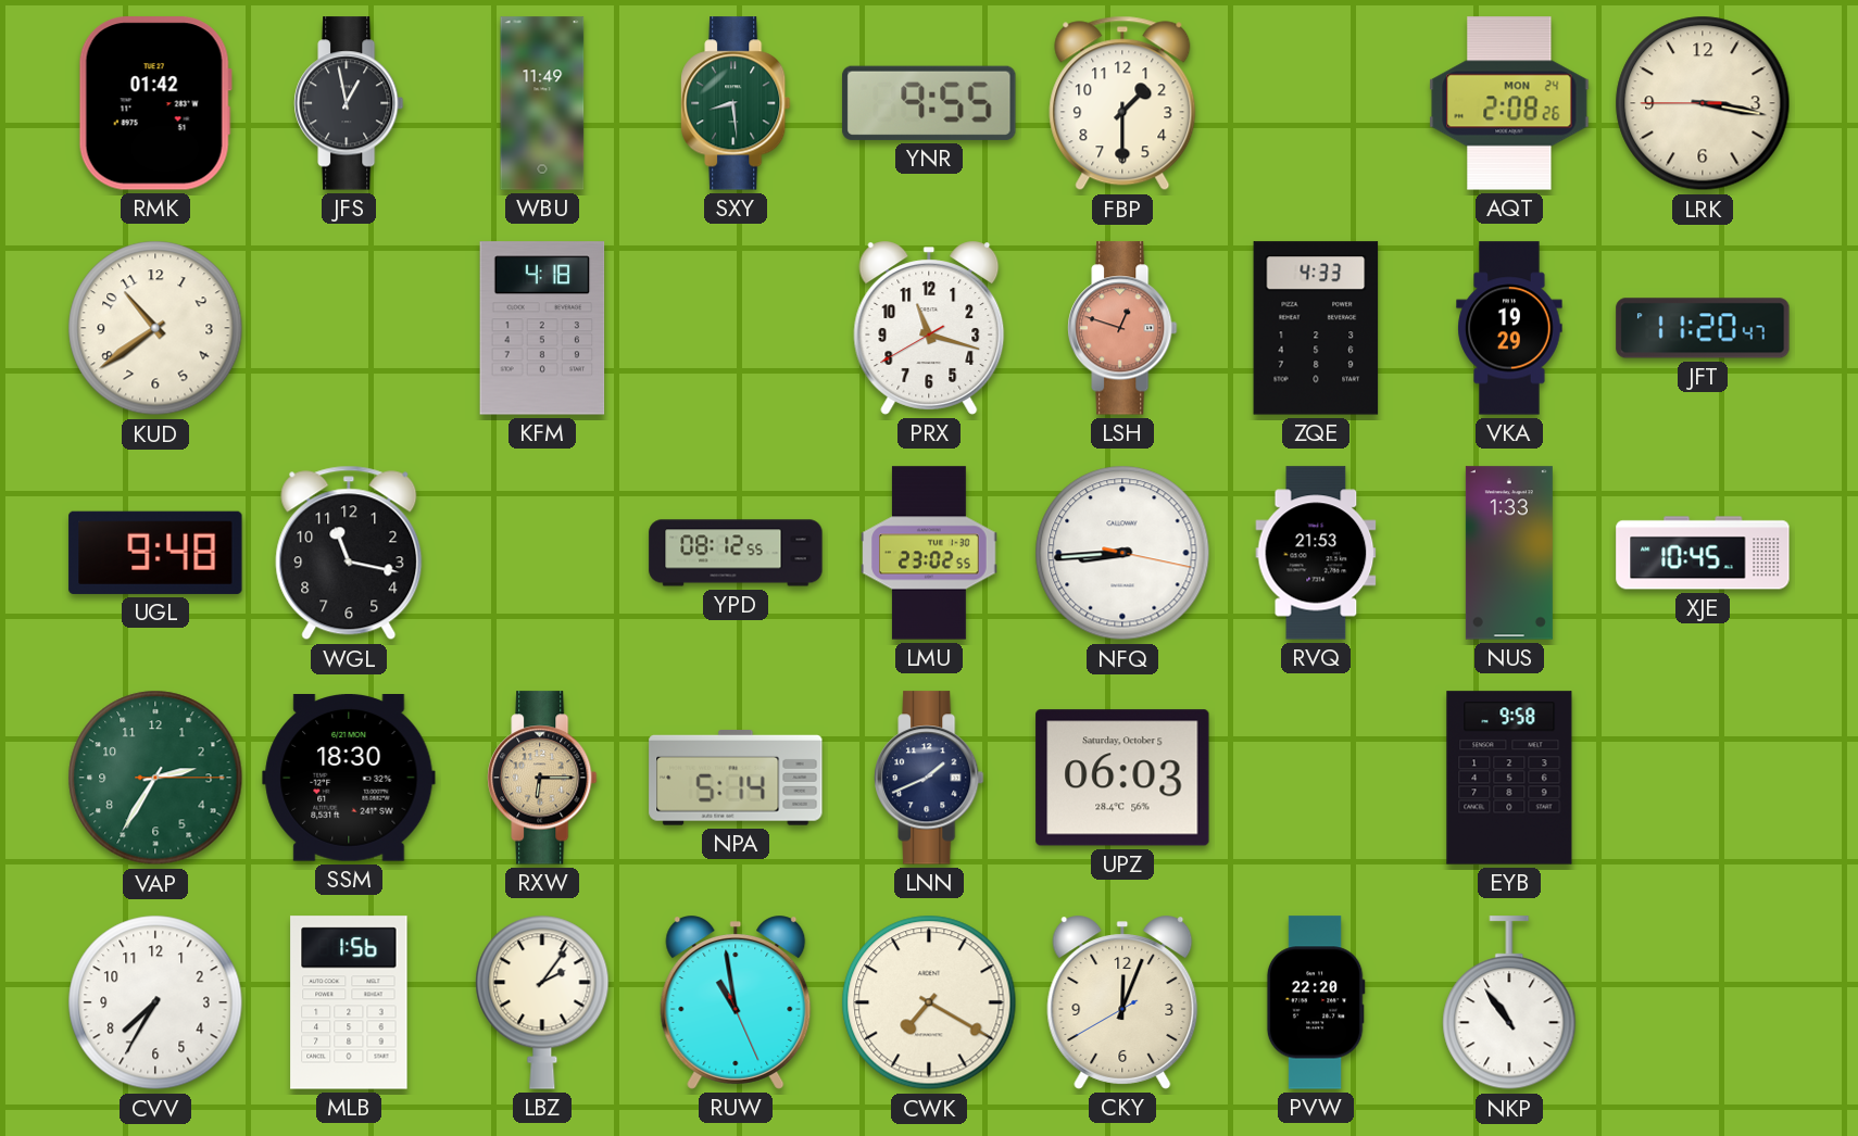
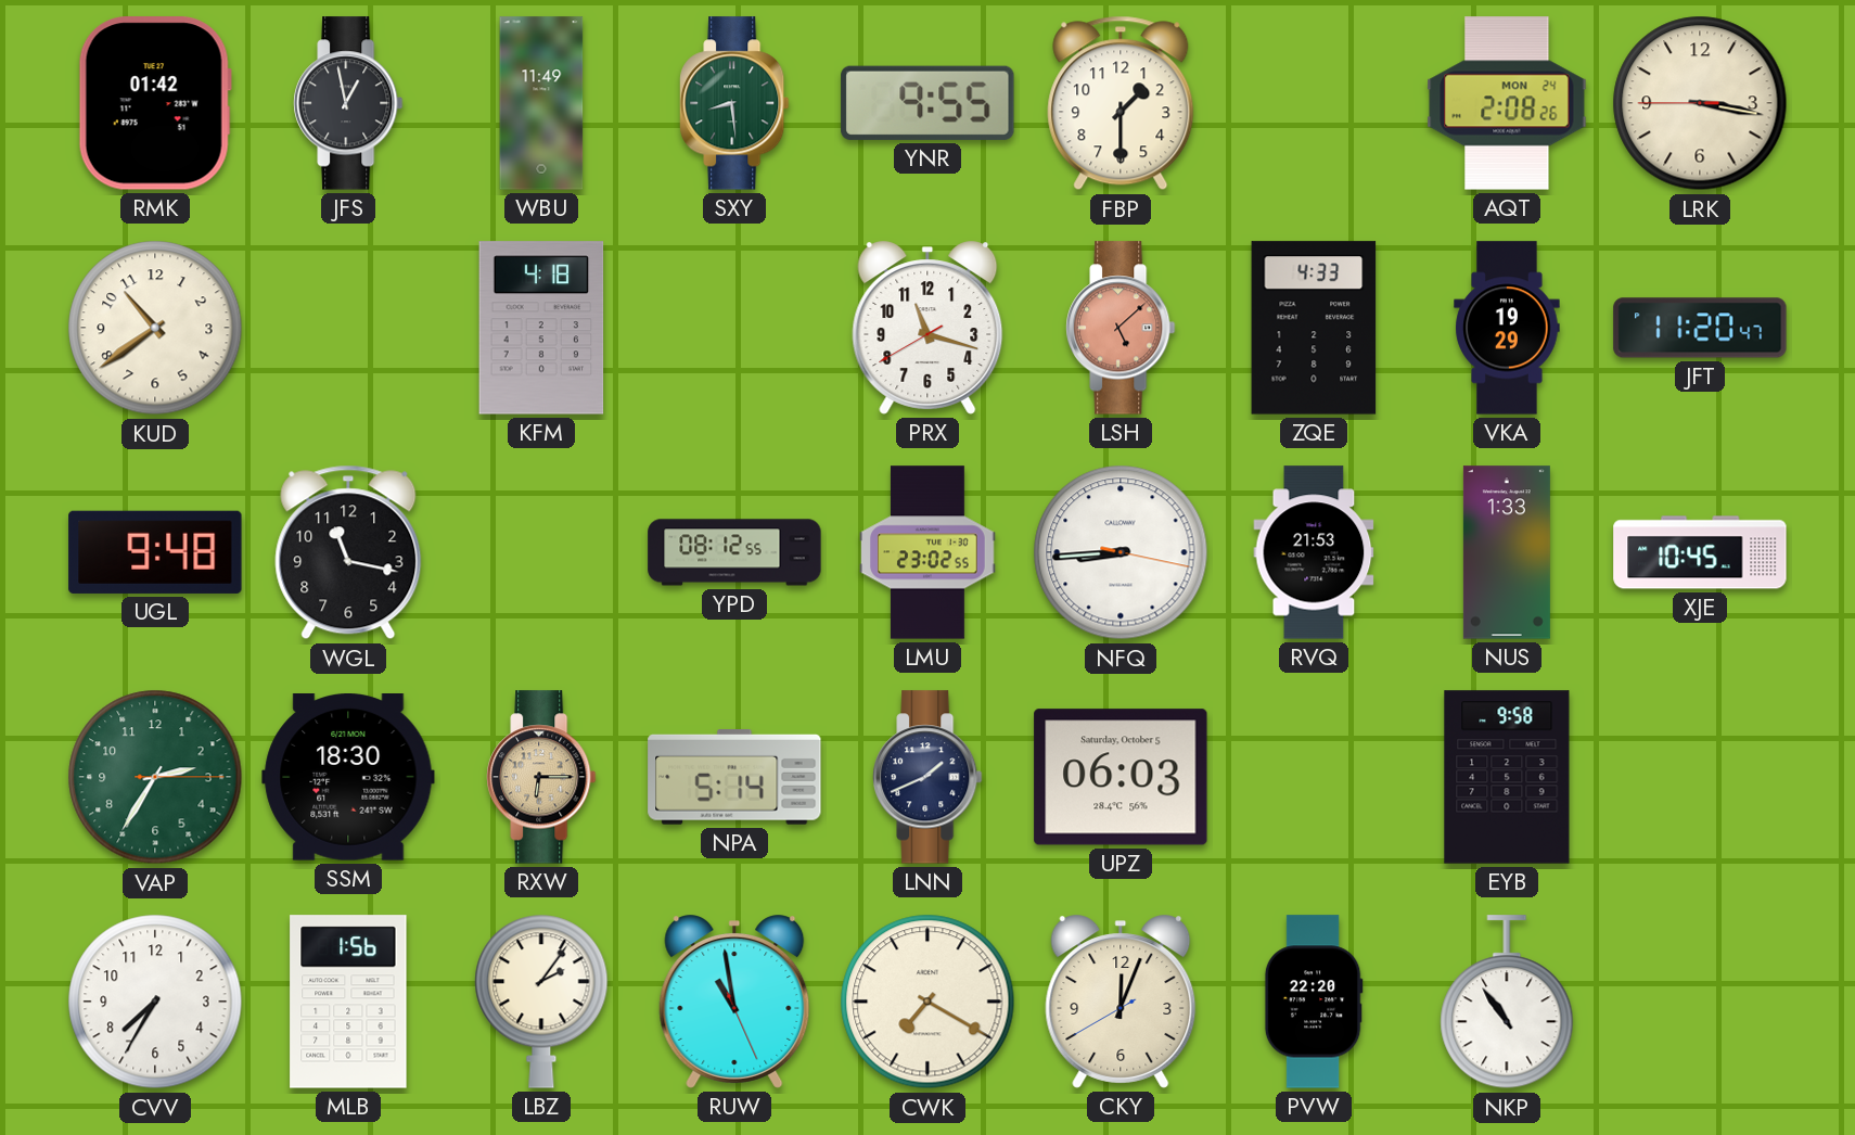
LSH: 12:48 -> 5:08
